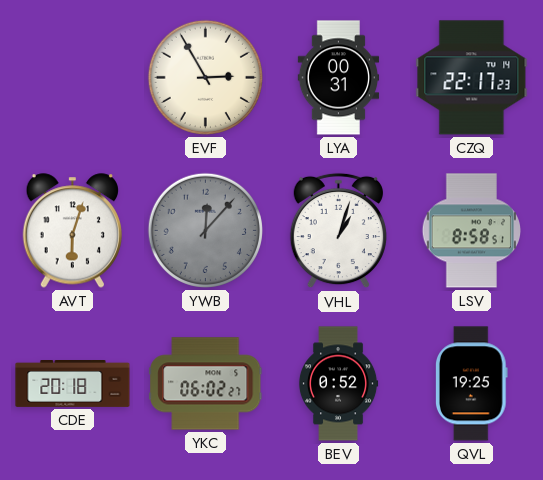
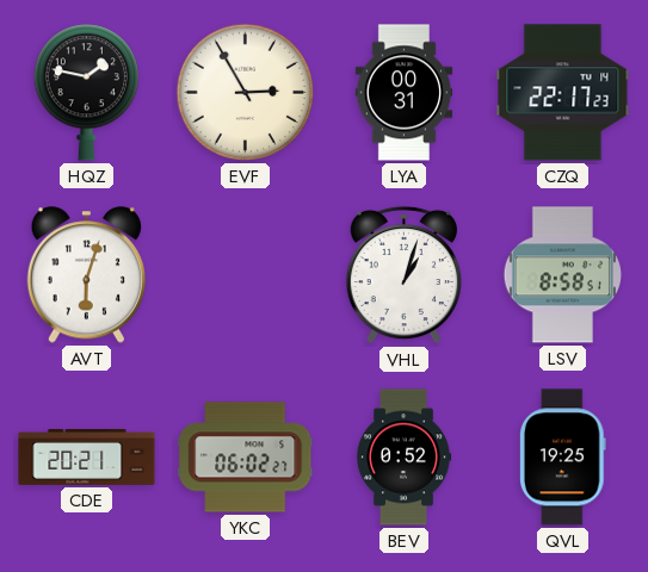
HQZ: none -> 1:47
YWB: 12:07 -> none
CDE: 20:18 -> 20:21
